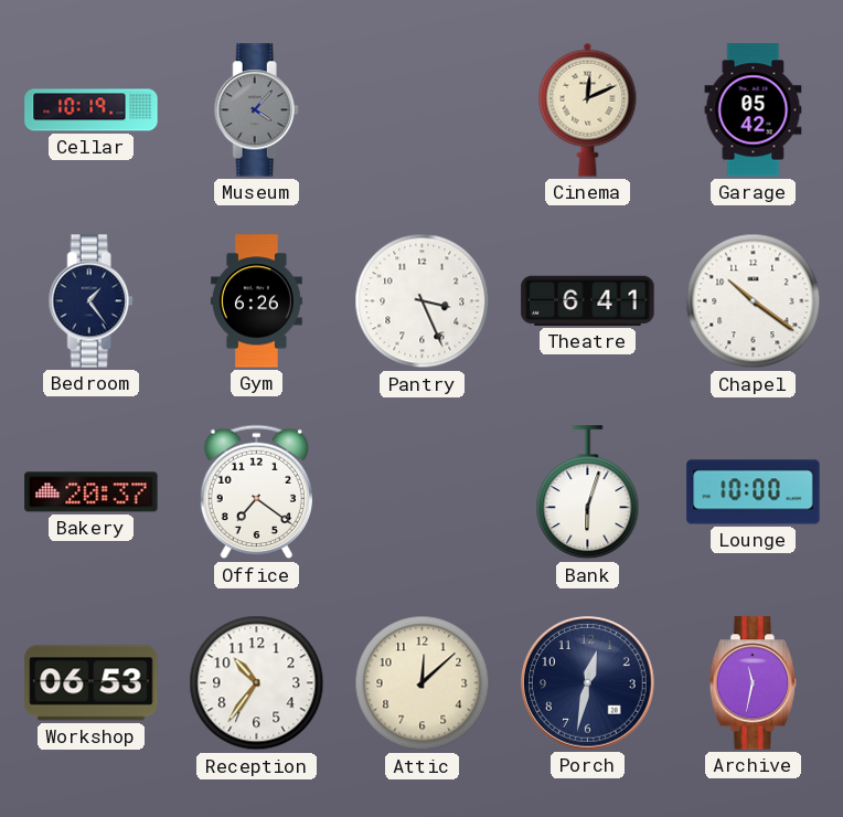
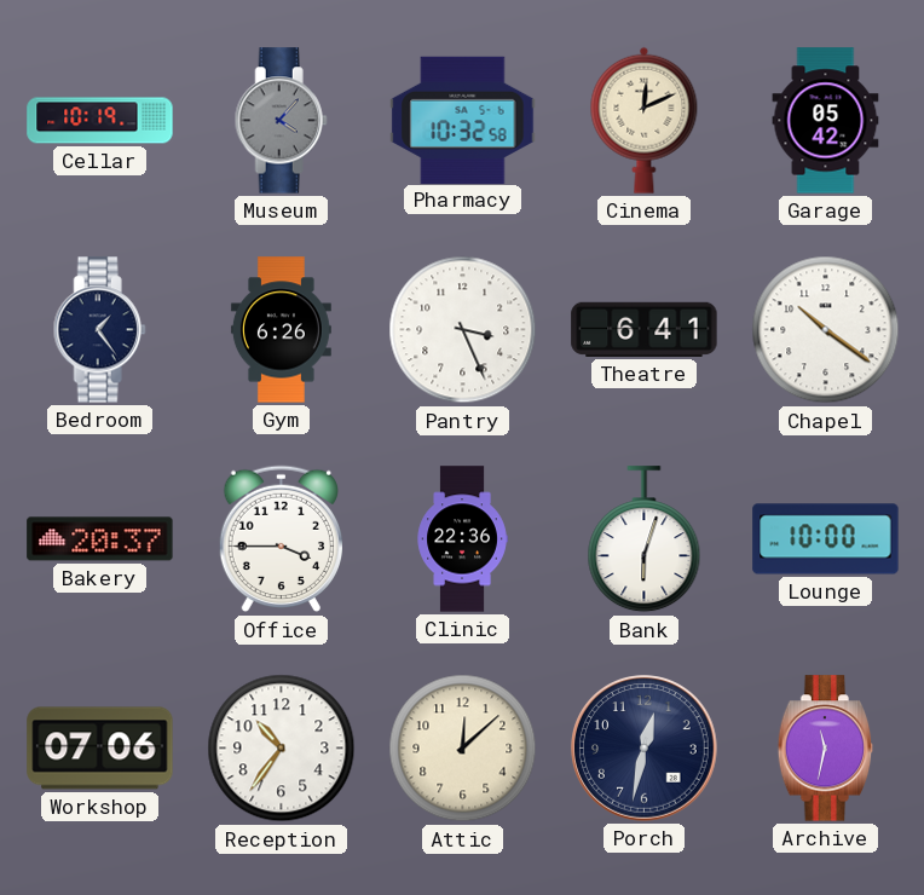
Pharmacy: none -> 10:32
Office: 7:21 -> 3:45
Clinic: none -> 22:36
Workshop: 06:53 -> 07:06
